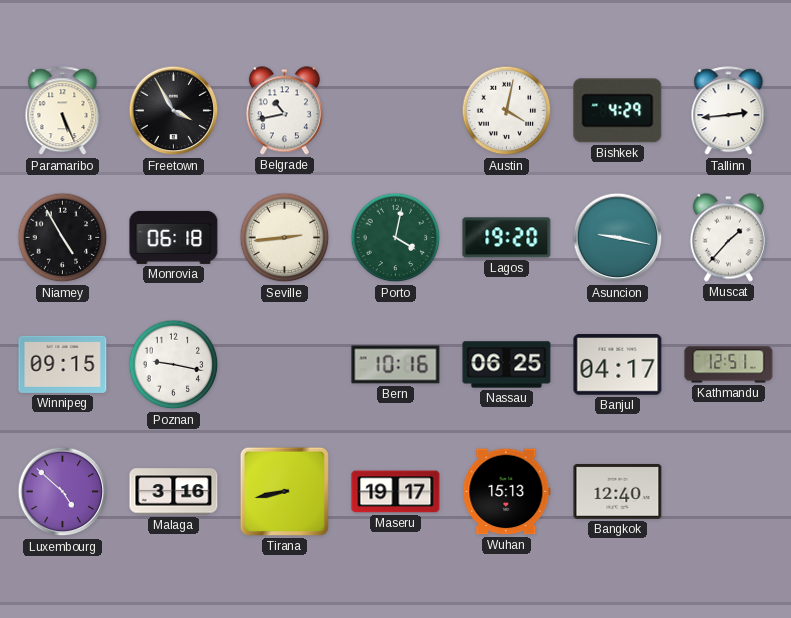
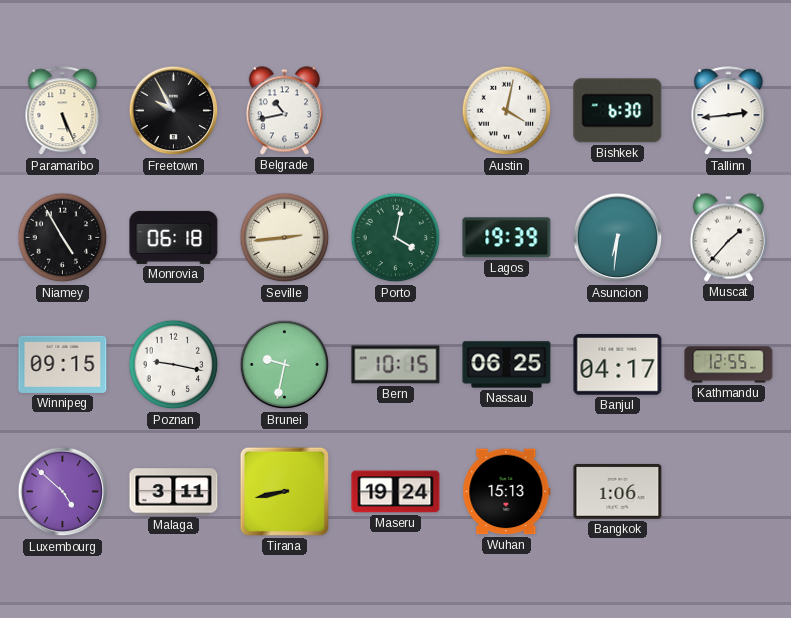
Freetown: 3:55 -> 9:55
Bishkek: 4:29 -> 6:30
Lagos: 19:20 -> 19:39
Asuncion: 9:17 -> 6:31
Brunei: none -> 9:32
Bern: 10:16 -> 10:15
Kathmandu: 12:51 -> 12:55
Malaga: 3:16 -> 3:11
Maseru: 19:17 -> 19:24
Bangkok: 12:40 -> 1:06
